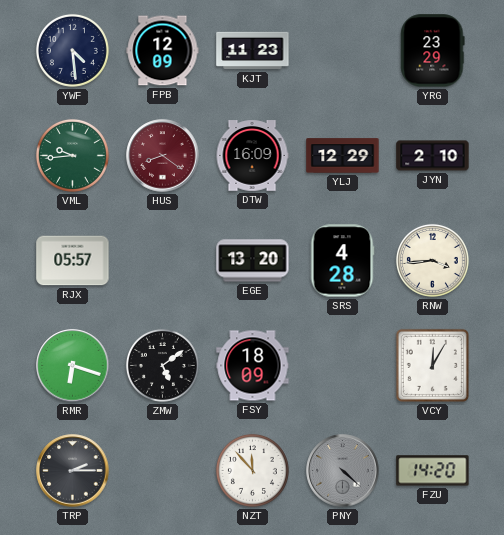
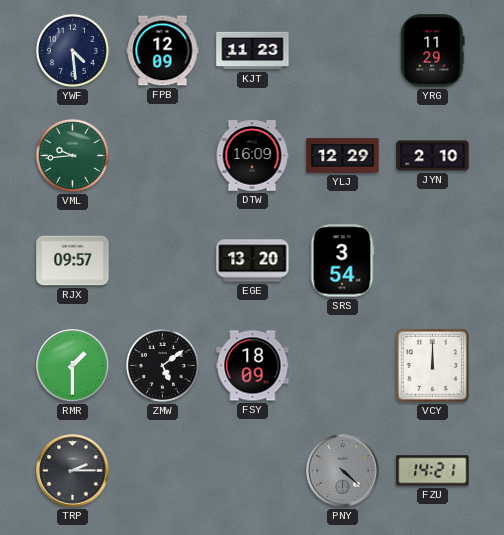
YRG: 23:29 -> 11:29
HUS: 8:21 -> none
RJX: 05:57 -> 09:57
SRS: 4:28 -> 3:54
RNW: 3:44 -> none
RMR: 6:18 -> 1:30
VCY: 12:05 -> 12:00
NZT: 11:53 -> none
FZU: 14:20 -> 14:21
